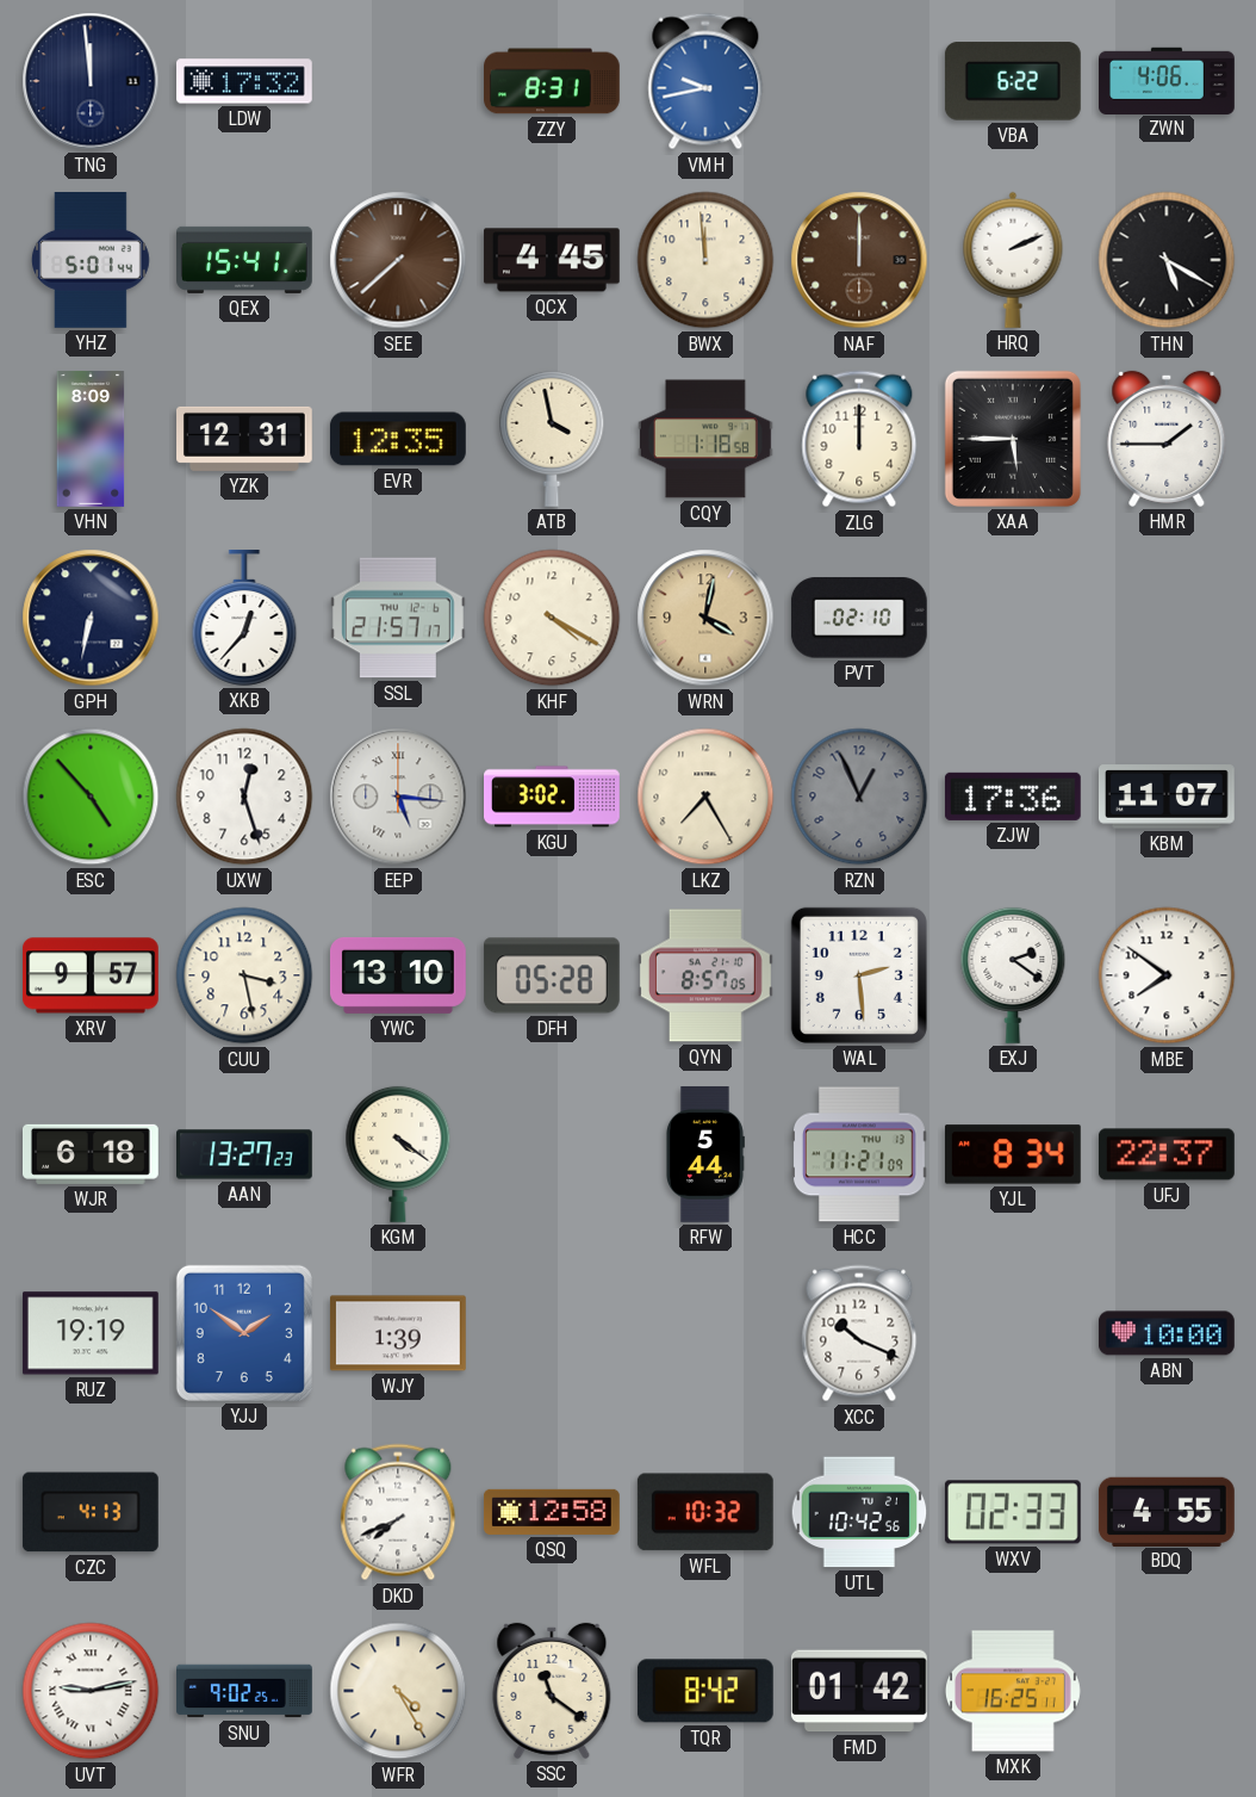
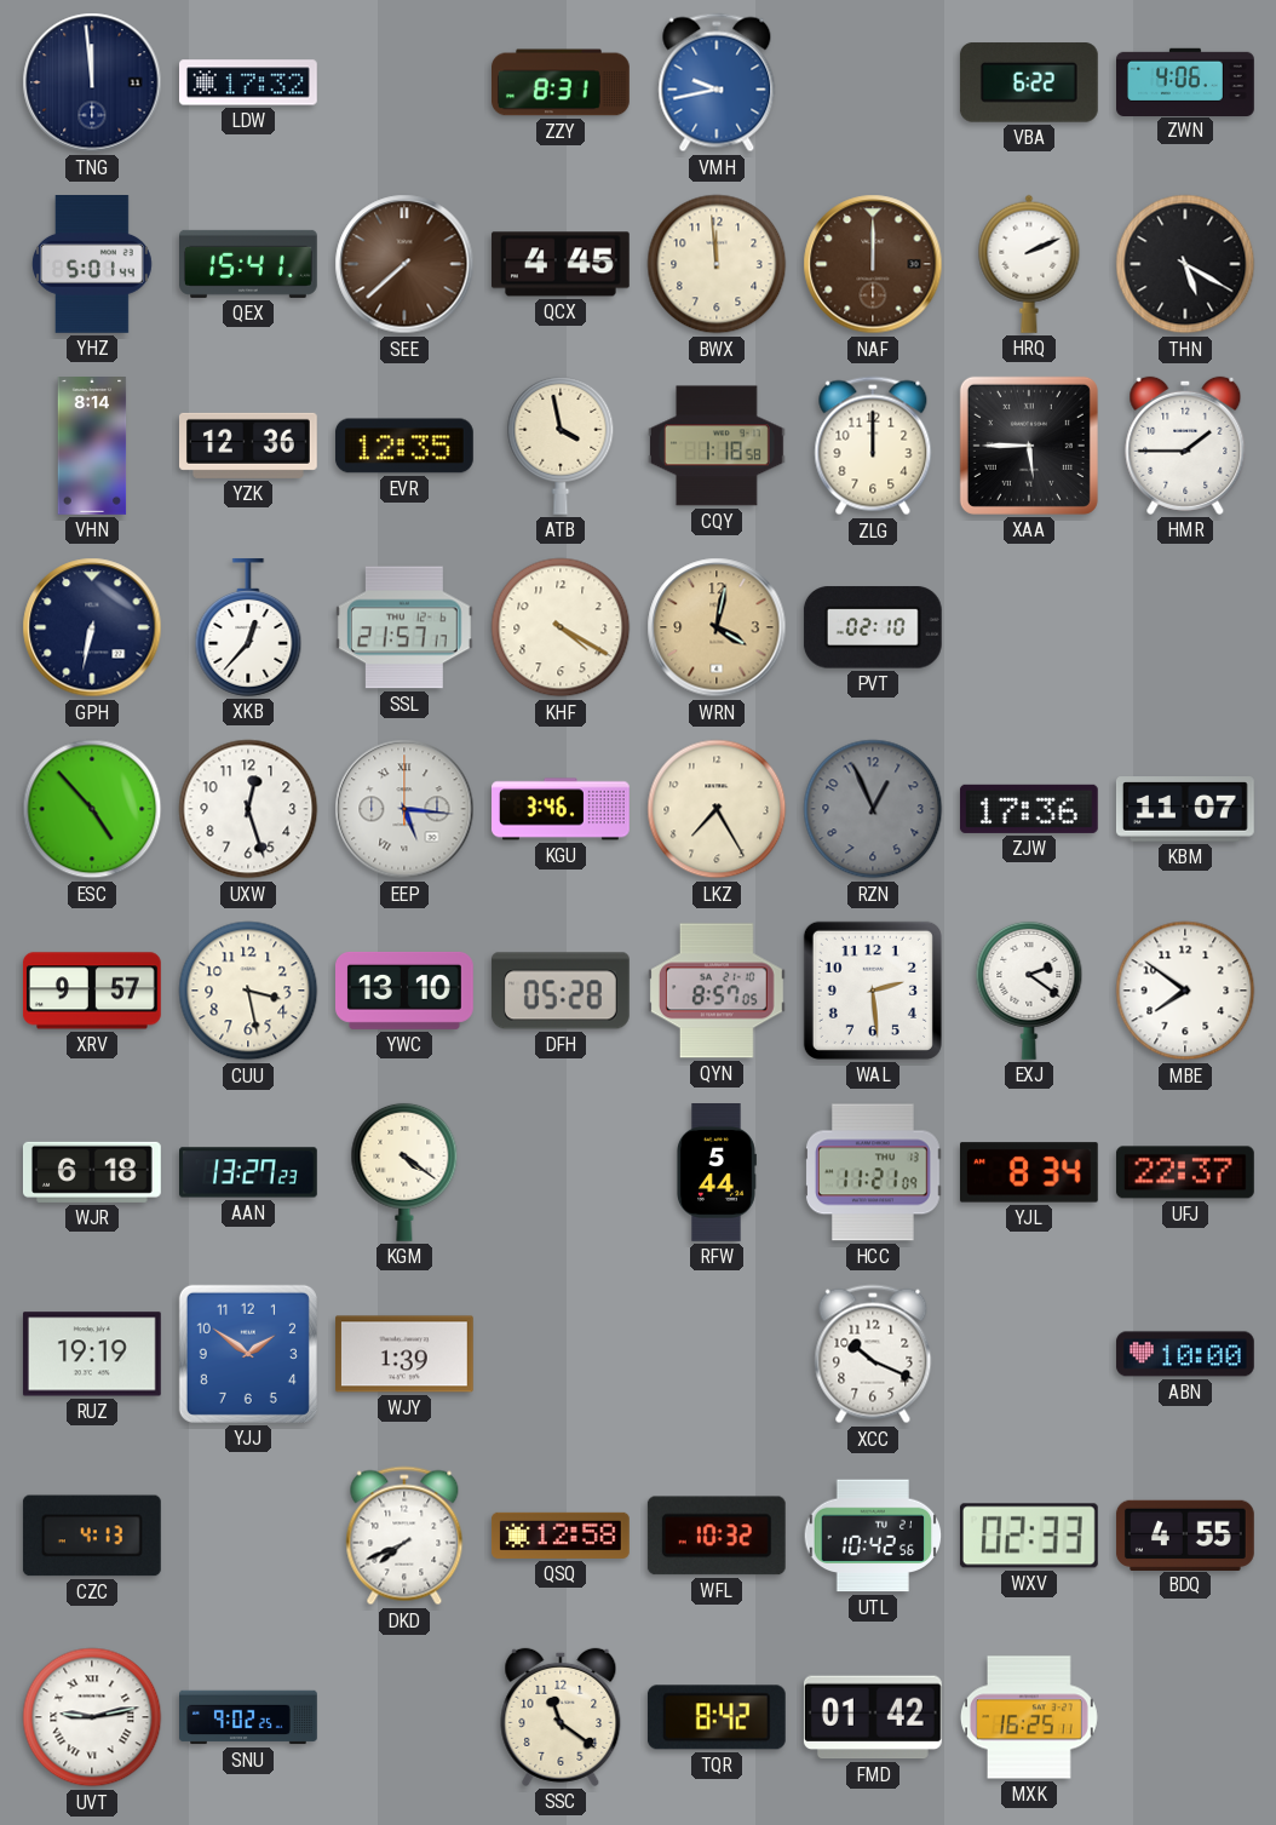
VHN: 8:09 -> 8:14
YZK: 12:31 -> 12:36
KGU: 3:02 -> 3:46
WFR: 4:25 -> none
